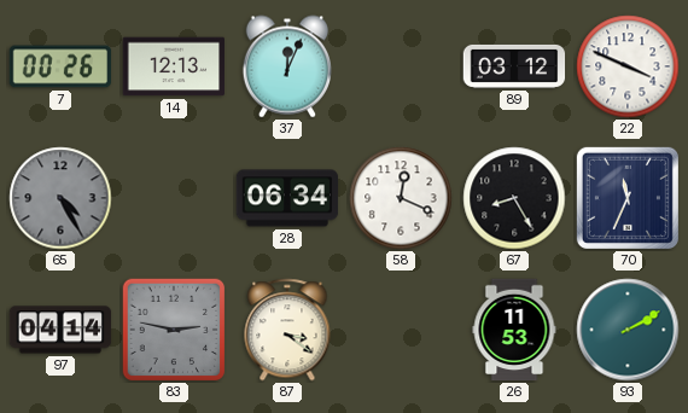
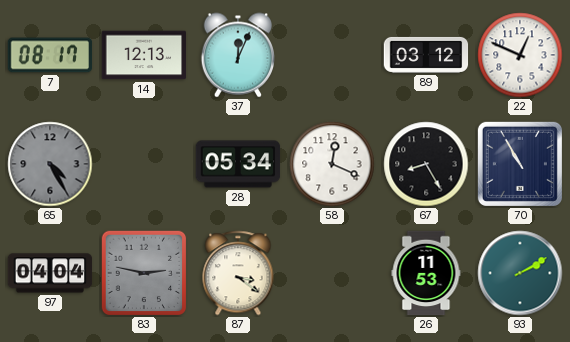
7: 00:26 -> 08:17
22: 3:49 -> 12:49
28: 06:34 -> 05:34
70: 11:34 -> 10:55
97: 04:14 -> 04:04
